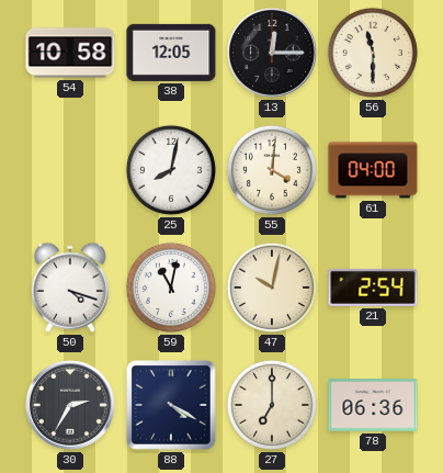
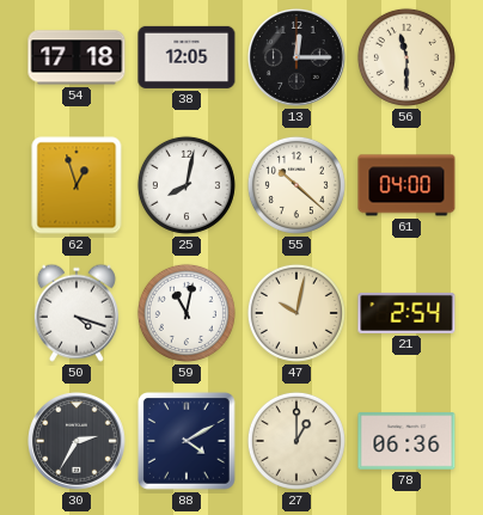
54: 10:58 -> 17:18
62: none -> 12:57
55: 4:01 -> 10:22
88: 4:20 -> 4:10
27: 7:00 -> 1:00
